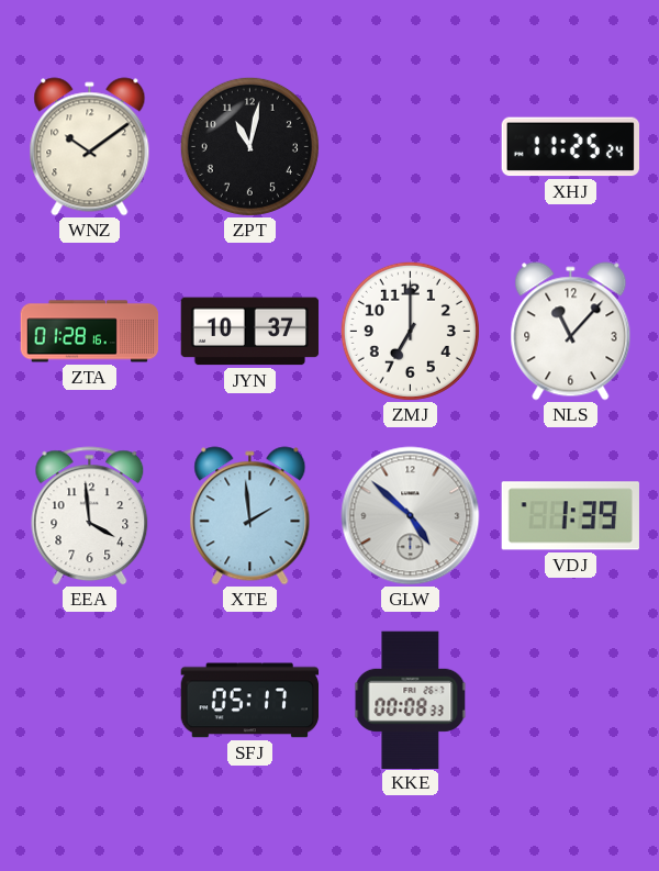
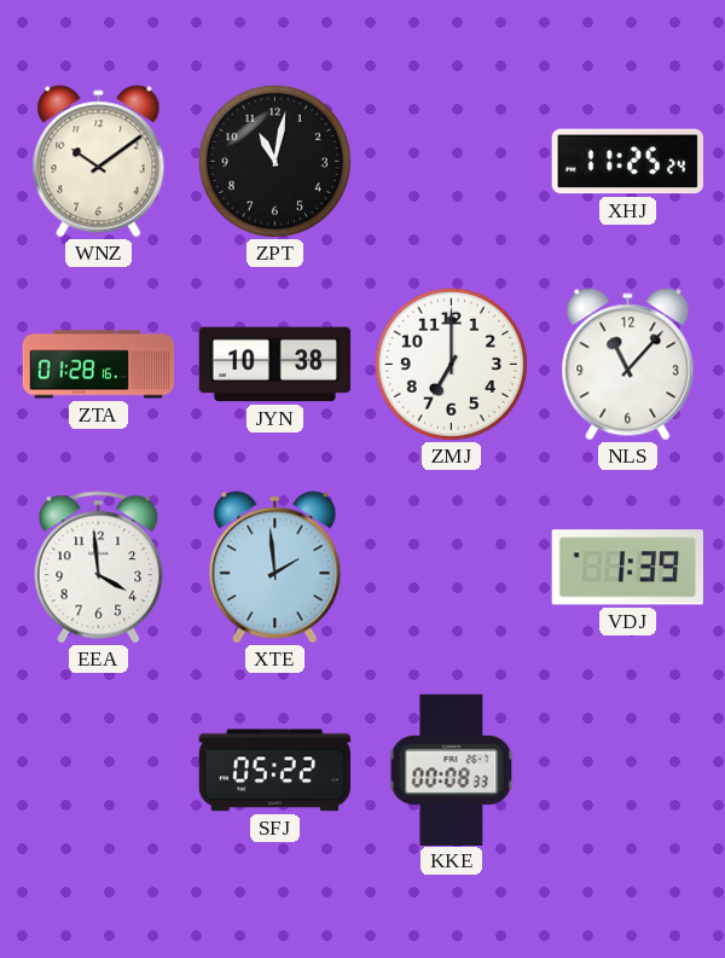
JYN: 10:37 -> 10:38
GLW: 4:52 -> none
SFJ: 05:17 -> 05:22
